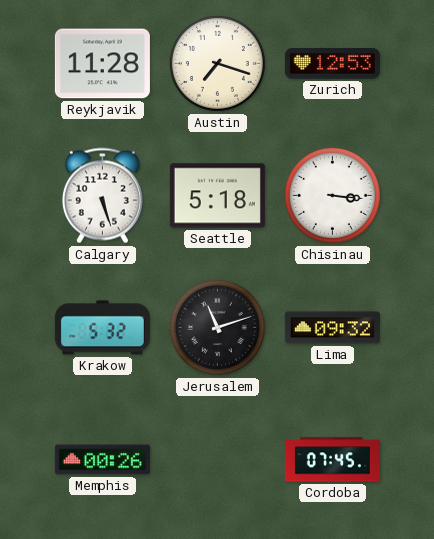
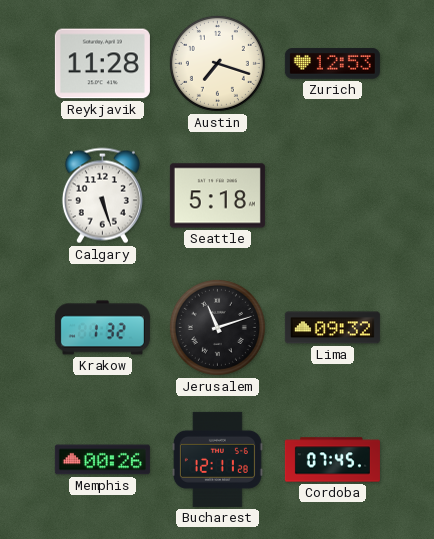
Chisinau: 3:16 -> none
Krakow: 5:32 -> 1:32
Bucharest: none -> 12:11
